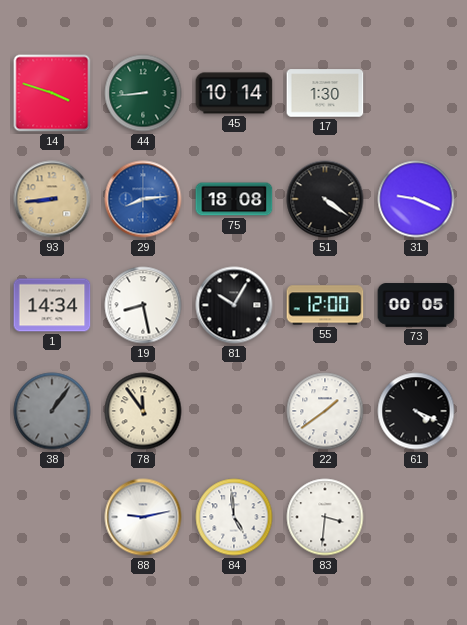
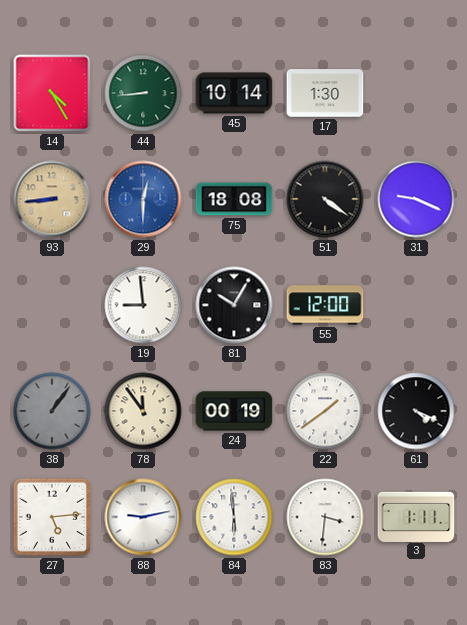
14: 3:48 -> 4:25
29: 8:14 -> 12:30
1: 14:34 -> none
19: 8:28 -> 8:59
73: 00:05 -> none
24: none -> 00:19
27: none -> 5:14
84: 4:59 -> 5:59
3: none -> 1:11
